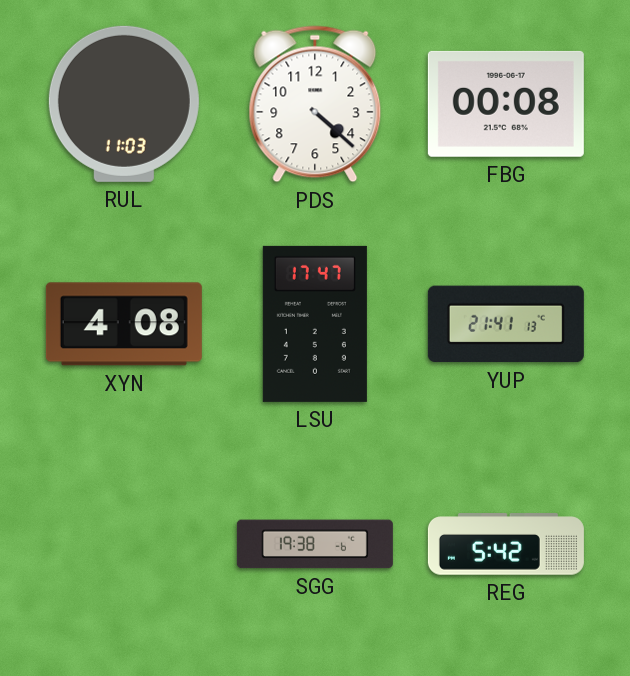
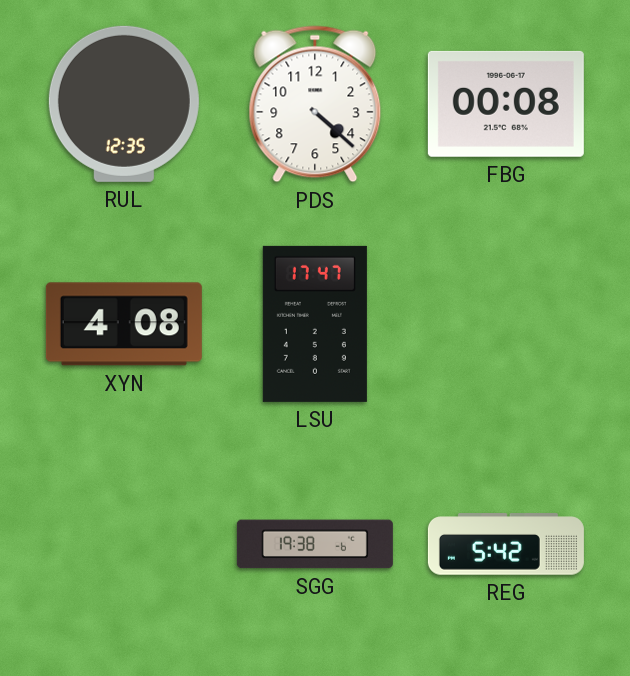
RUL: 11:03 -> 12:35
YUP: 21:41 -> none
